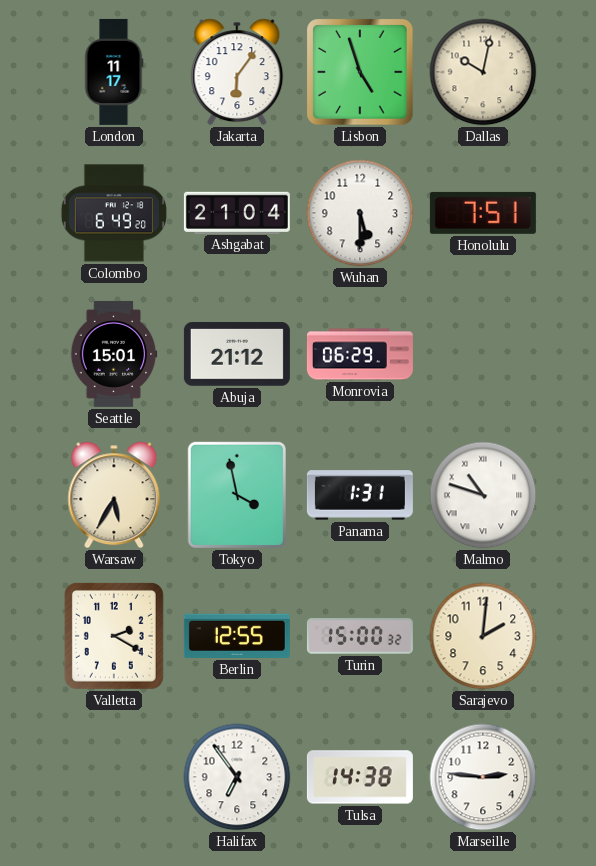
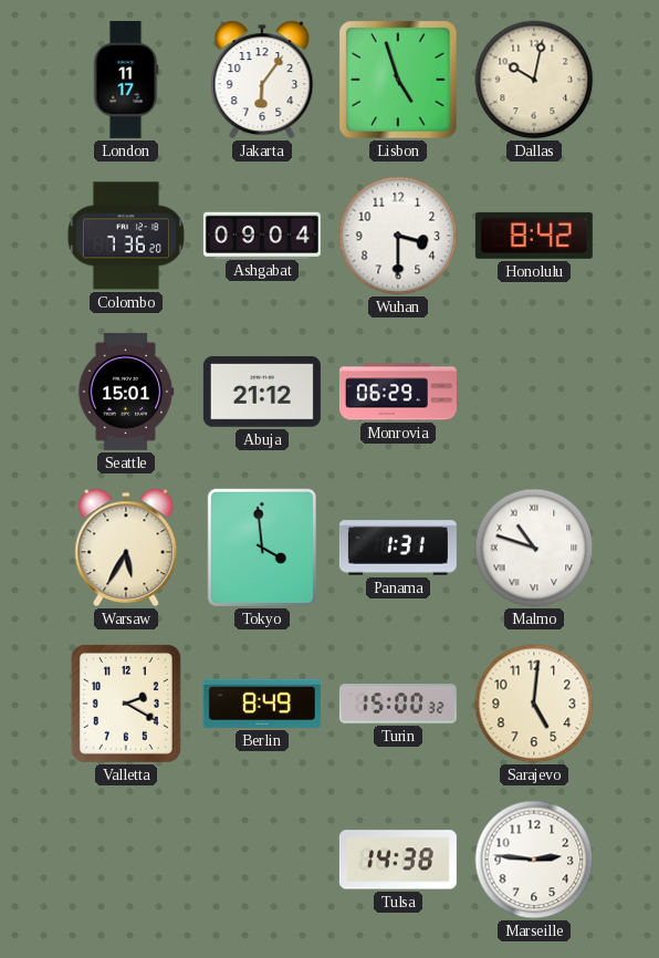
Colombo: 6:49 -> 7:36
Ashgabat: 21:04 -> 09:04
Wuhan: 5:30 -> 3:30
Honolulu: 7:51 -> 8:42
Tokyo: 3:58 -> 3:59
Berlin: 12:55 -> 8:49
Sarajevo: 2:01 -> 5:01
Halifax: 6:54 -> none
